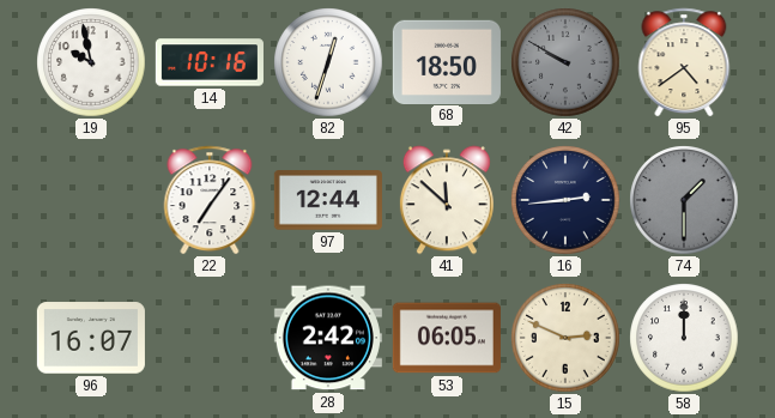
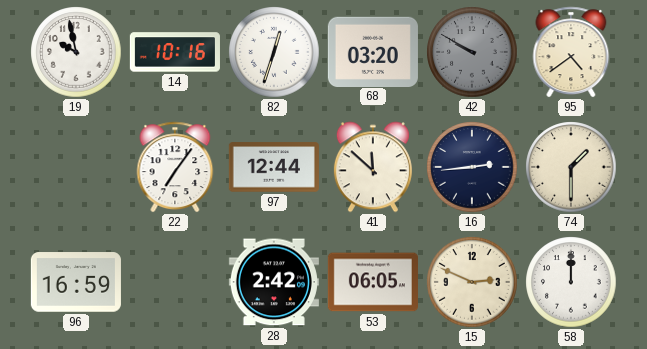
68: 18:50 -> 03:20
74 dial: grey -> cream
96: 16:07 -> 16:59
